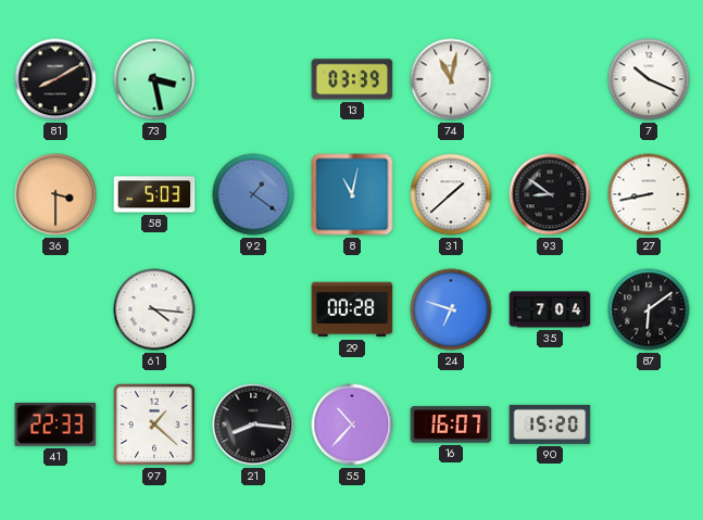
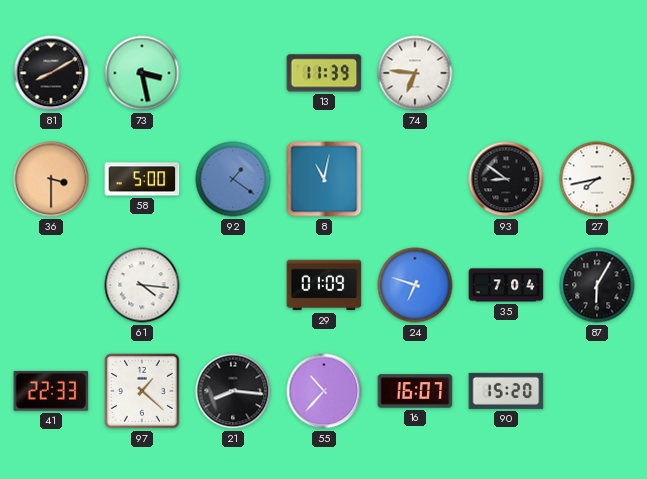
13: 03:39 -> 11:39
74: 11:02 -> 6:46
7: 10:19 -> none
58: 5:03 -> 5:00
31: 1:38 -> none
27: 8:43 -> 7:43
29: 00:28 -> 01:09
87: 6:09 -> 6:05
